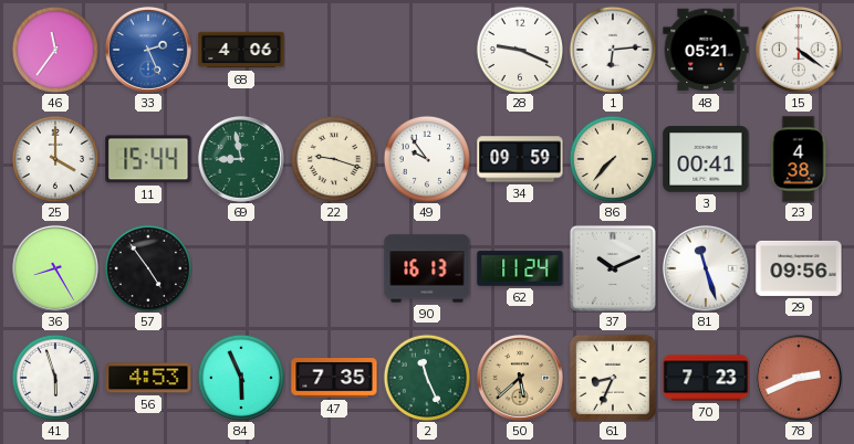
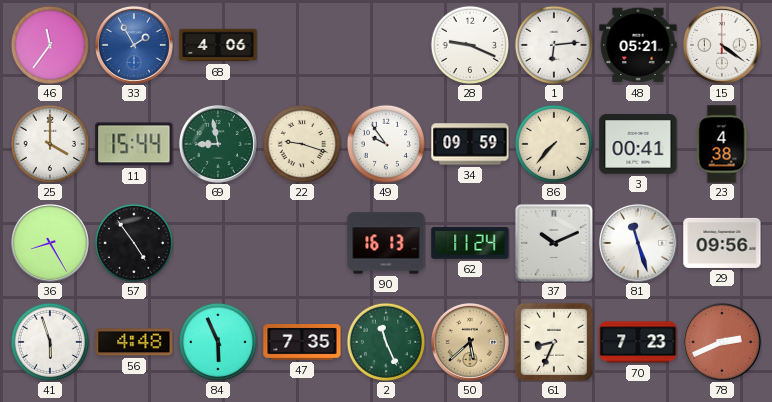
33: 2:26 -> 1:55
56: 4:53 -> 4:48
